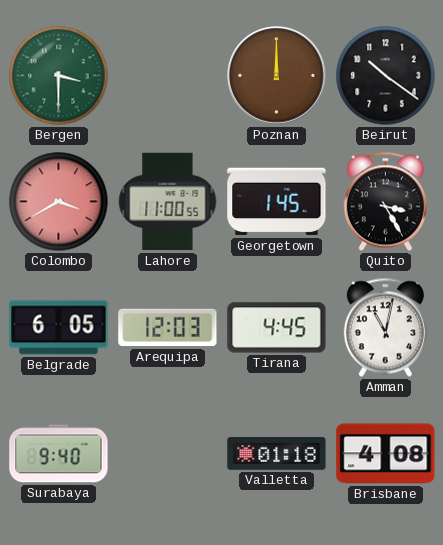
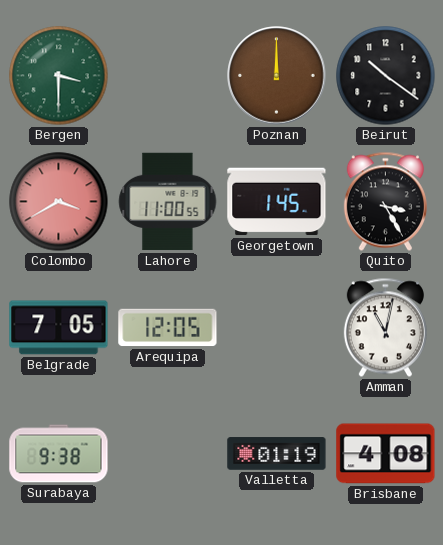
Belgrade: 6:05 -> 7:05
Arequipa: 12:03 -> 12:05
Tirana: 4:45 -> none
Surabaya: 9:40 -> 9:38
Valletta: 01:18 -> 01:19
